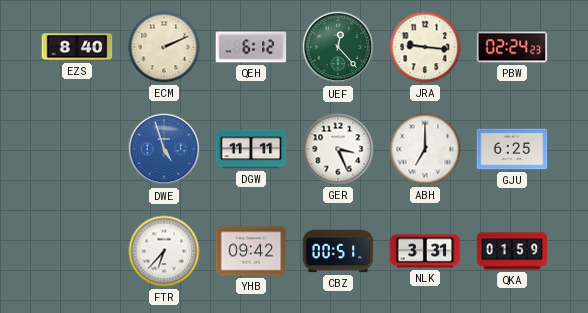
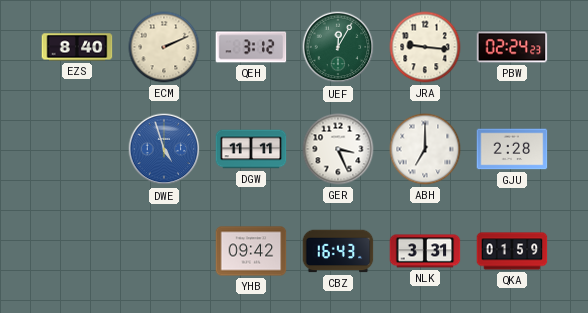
QEH: 6:12 -> 3:12
UEF: 12:23 -> 12:05
GJU: 6:25 -> 2:28
FTR: 6:37 -> none
CBZ: 00:51 -> 16:43
